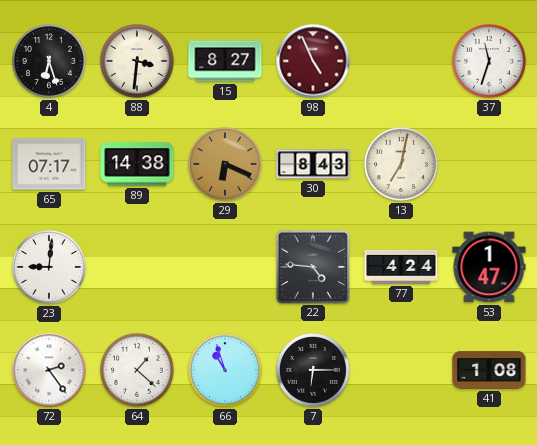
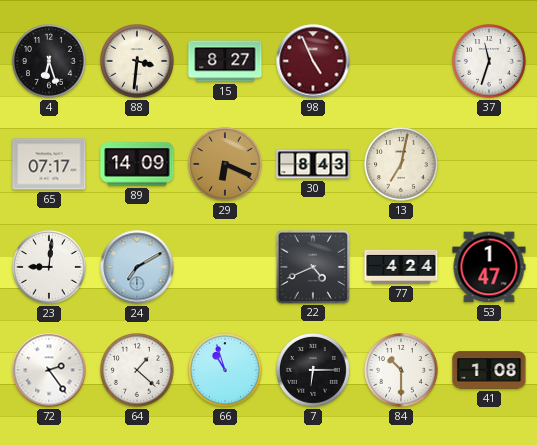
89: 14:38 -> 14:09
24: none -> 7:10
22: 4:46 -> 4:41
84: none -> 10:30
